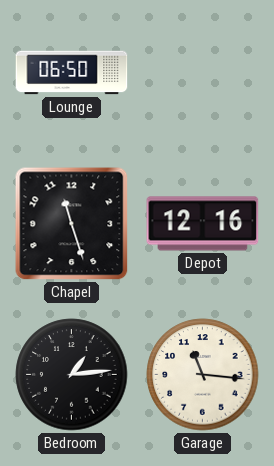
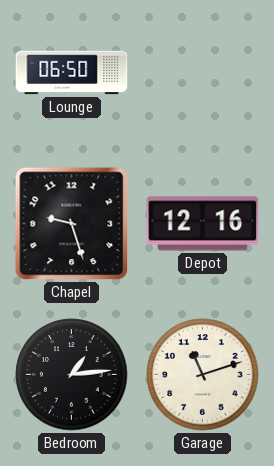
Chapel: 11:27 -> 9:27
Garage: 11:16 -> 11:12
